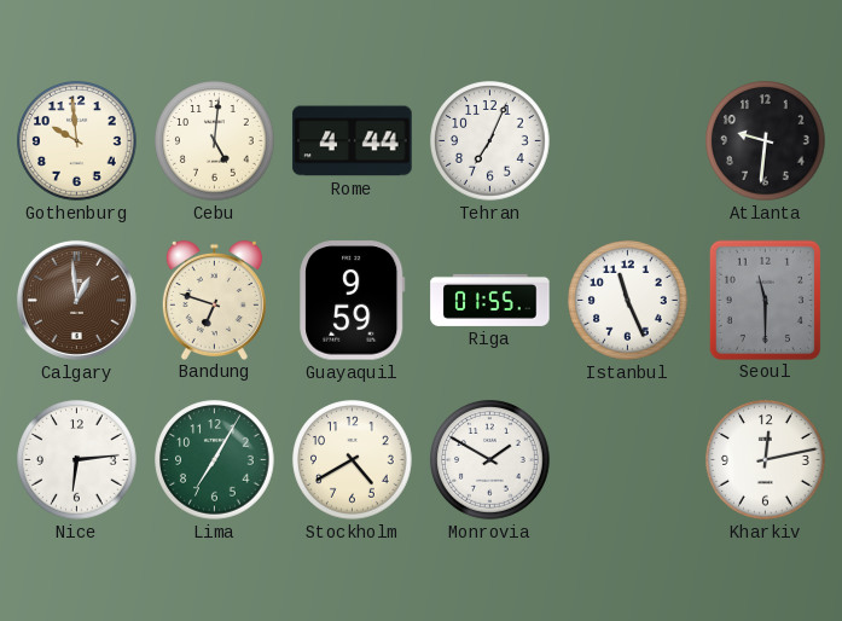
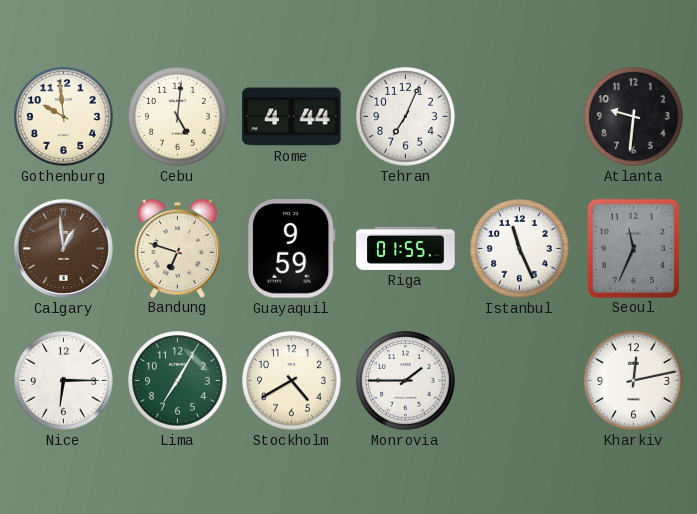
Seoul: 11:30 -> 11:34
Nice: 6:14 -> 6:15
Monrovia: 1:50 -> 1:45
